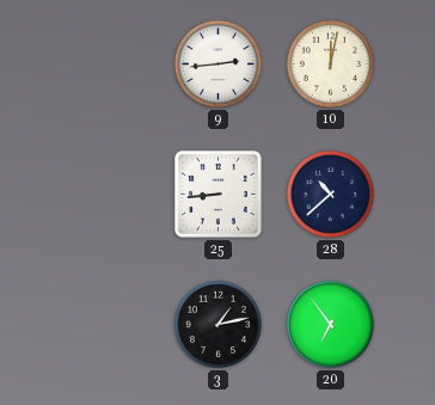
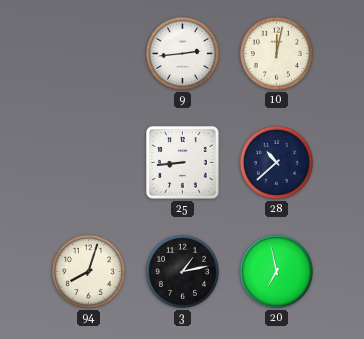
94: none -> 8:03
20: 6:54 -> 6:58
